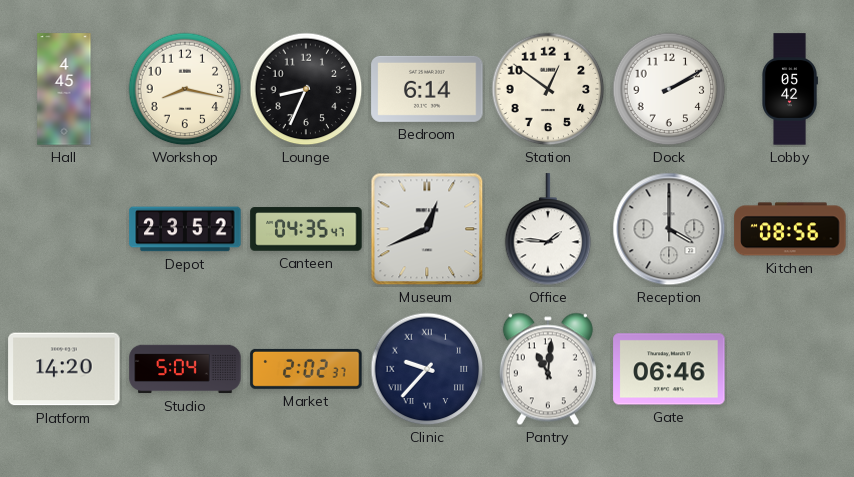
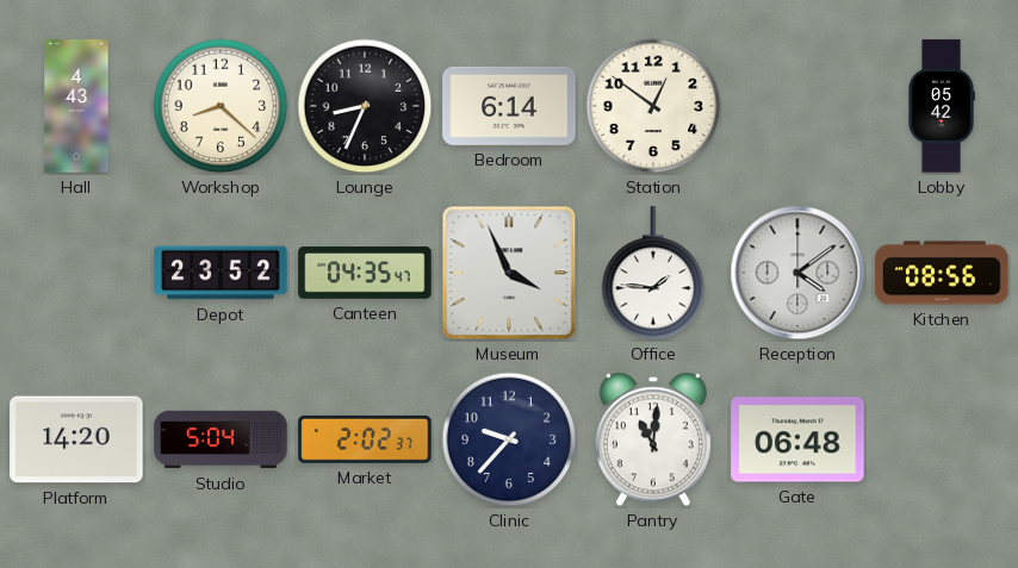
Hall: 4:45 -> 4:43
Workshop: 8:17 -> 8:22
Dock: 2:10 -> none
Museum: 12:41 -> 3:56
Reception: 4:00 -> 4:09
Clinic numerals: Roman -> Arabic
Gate: 06:46 -> 06:48
